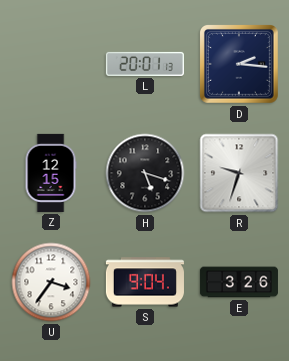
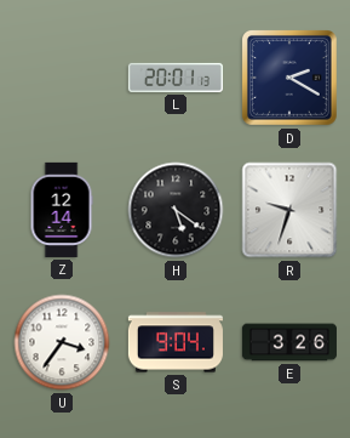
D: 2:16 -> 2:20
Z: 12:15 -> 12:14
H: 5:18 -> 5:21
